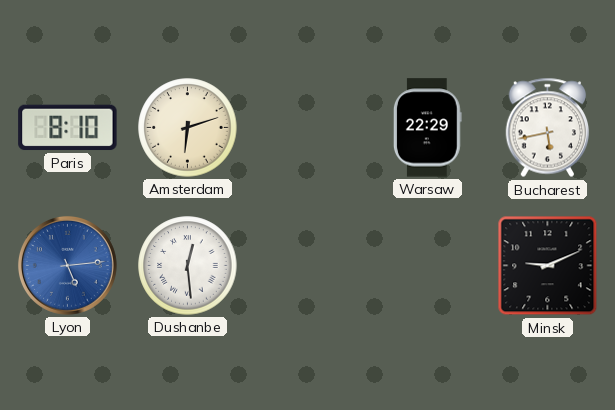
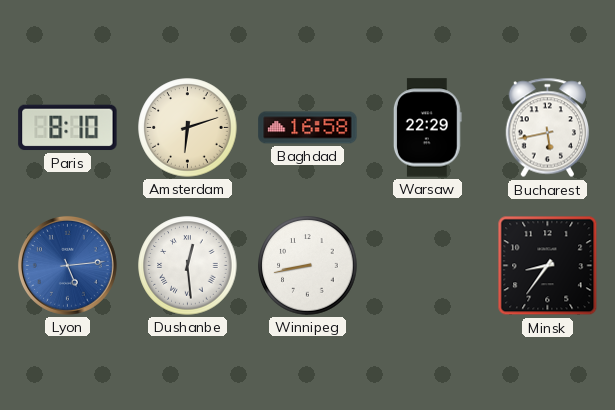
Baghdad: none -> 16:58
Winnipeg: none -> 8:43
Minsk: 9:11 -> 8:36
